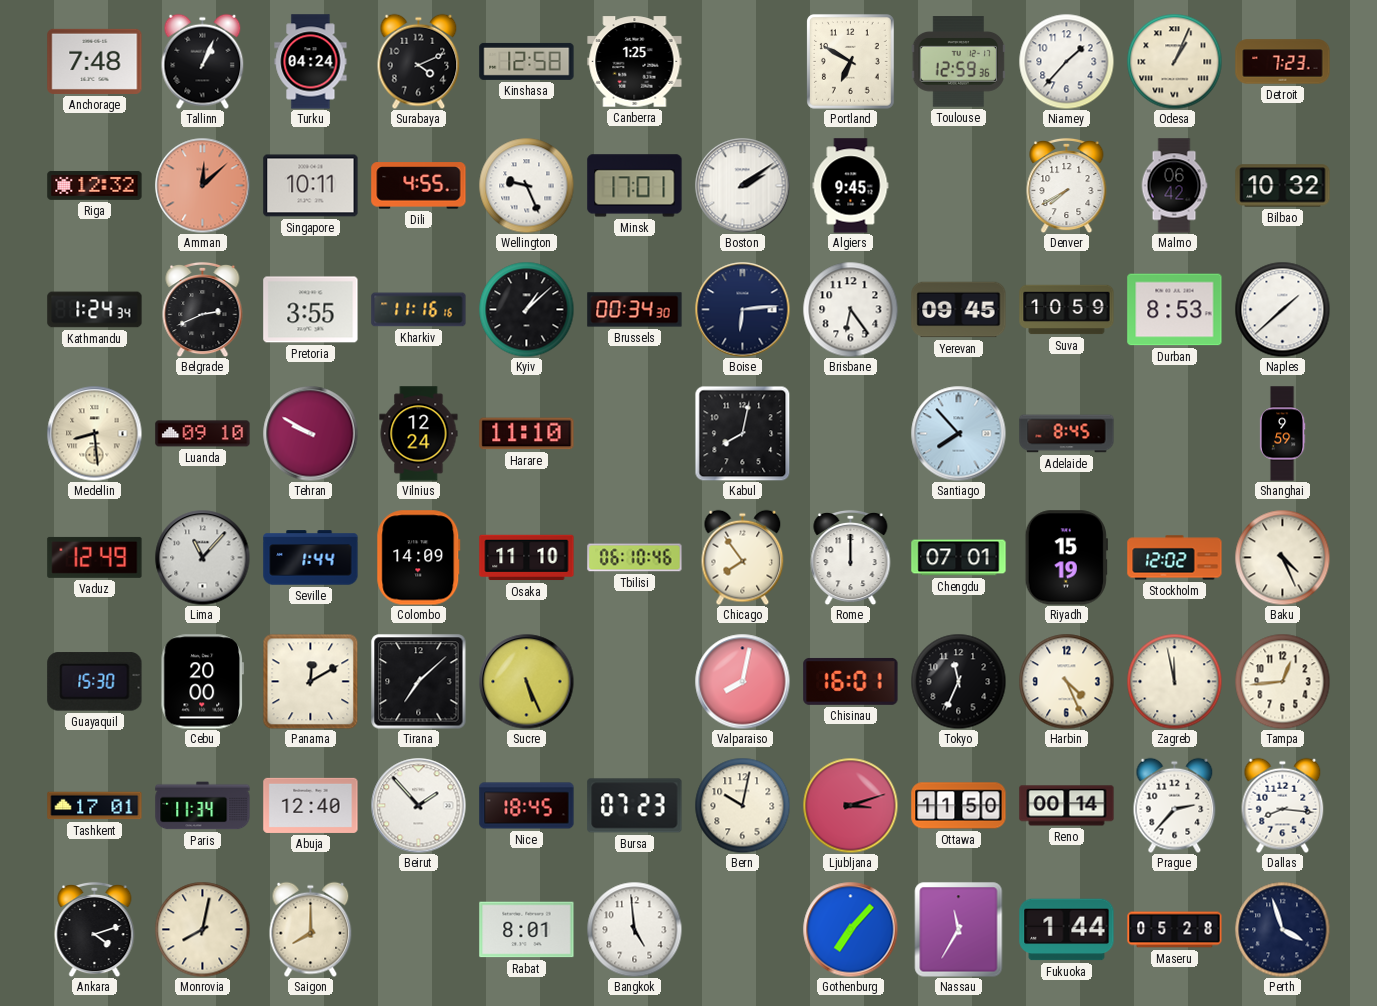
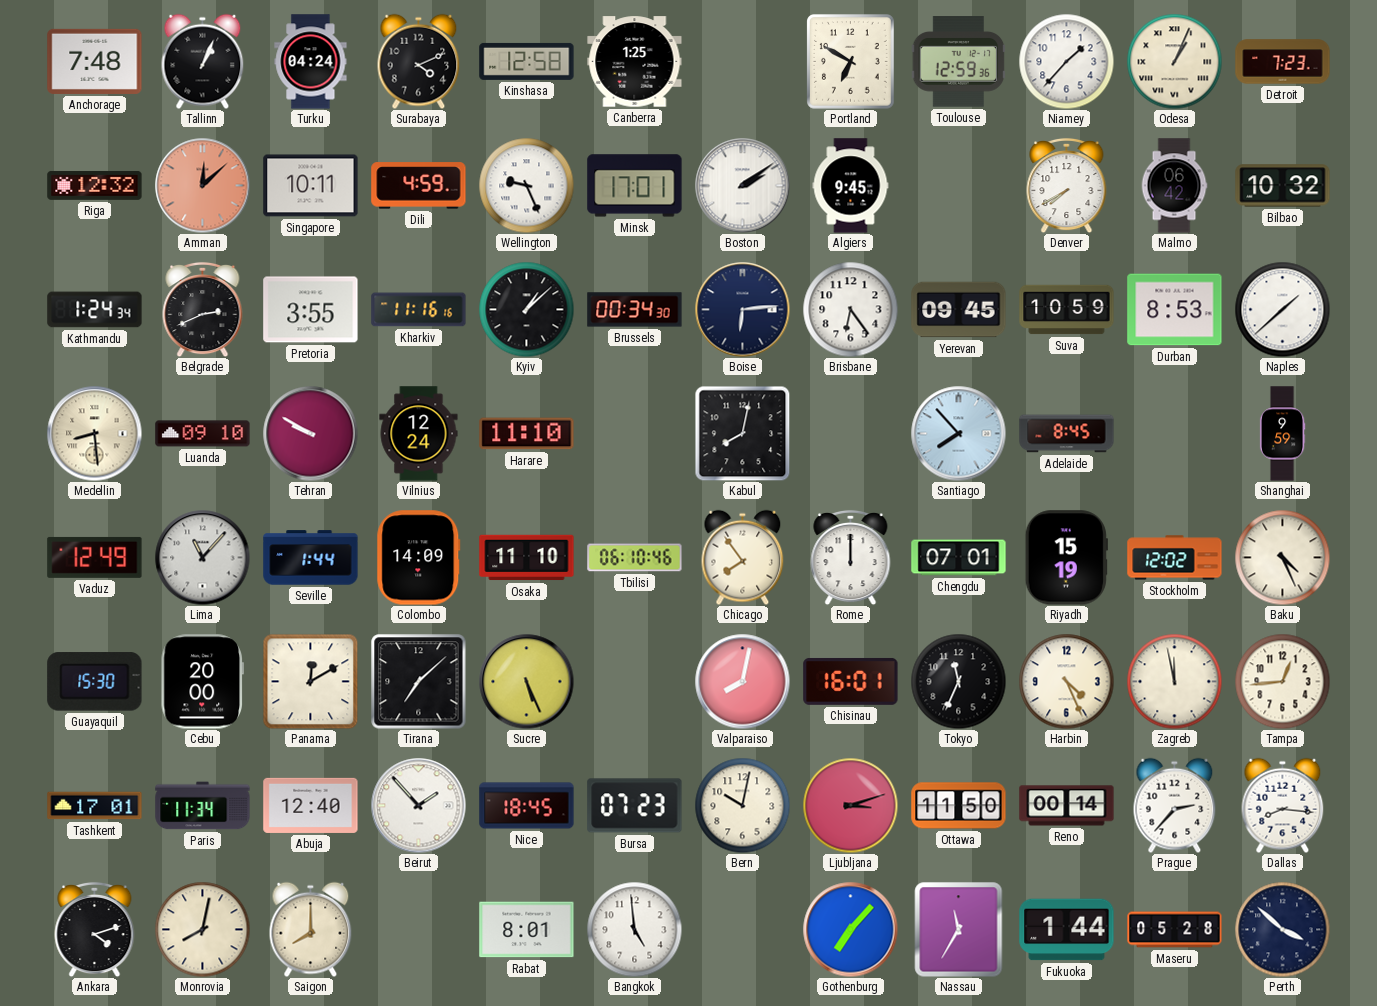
Dili: 4:55 -> 4:59
Perth: 3:57 -> 3:52
